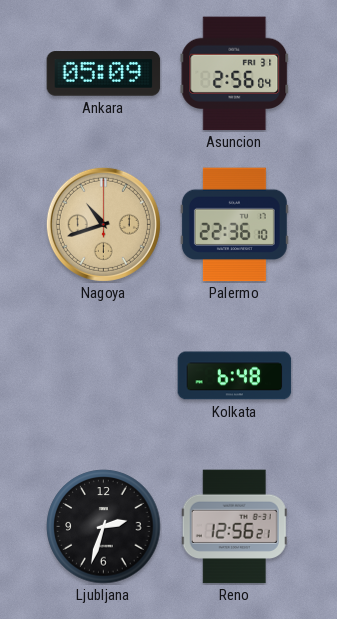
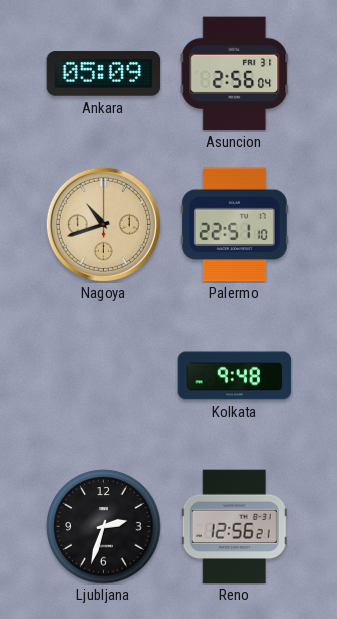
Palermo: 22:36 -> 22:51
Kolkata: 6:48 -> 9:48
